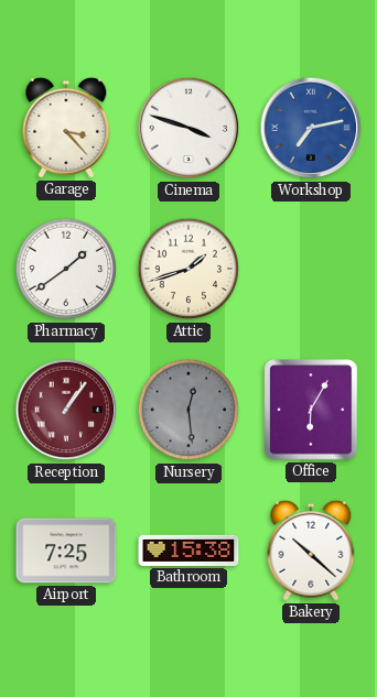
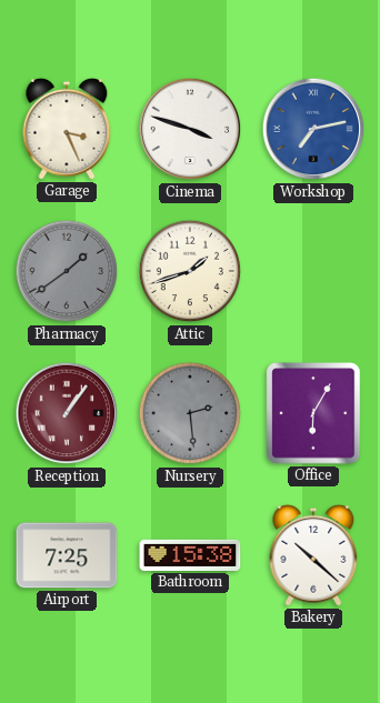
Garage: 3:23 -> 3:26
Pharmacy dial: white -> grey
Nursery: 12:29 -> 2:29
